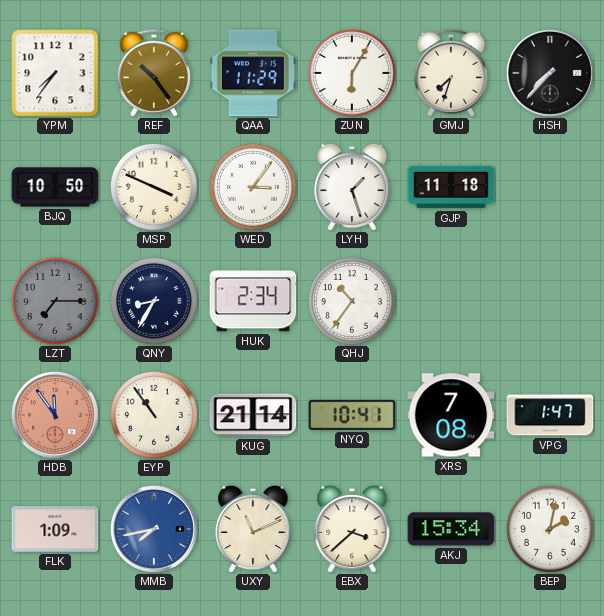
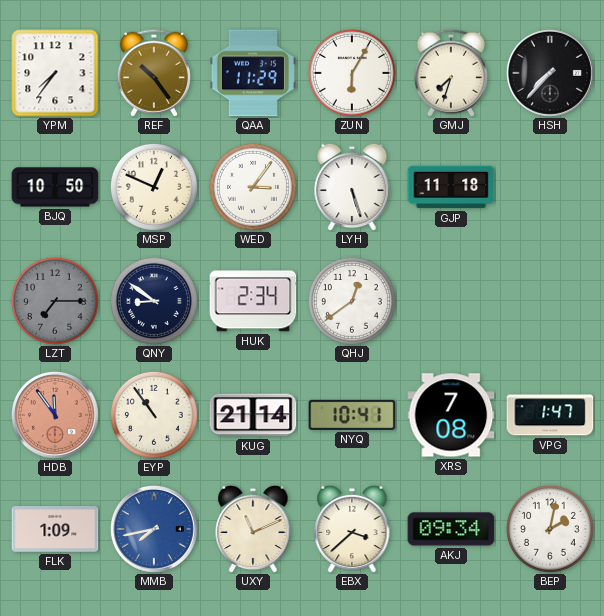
MSP: 3:49 -> 12:49
LYH: 1:27 -> 5:27
QNY: 8:35 -> 8:51
QHJ: 10:36 -> 12:39
AKJ: 15:34 -> 09:34
